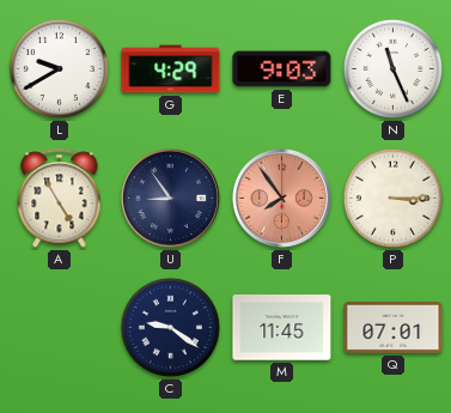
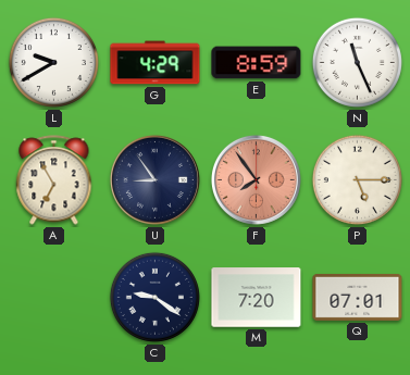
E: 9:03 -> 8:59
A: 4:55 -> 6:55
P: 3:15 -> 5:15
M: 11:45 -> 7:20
